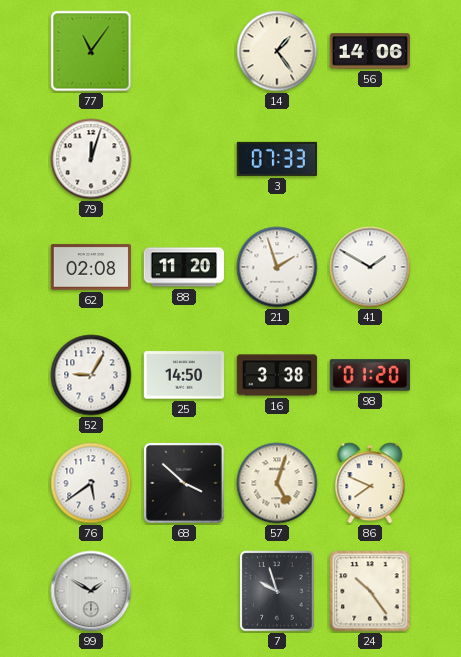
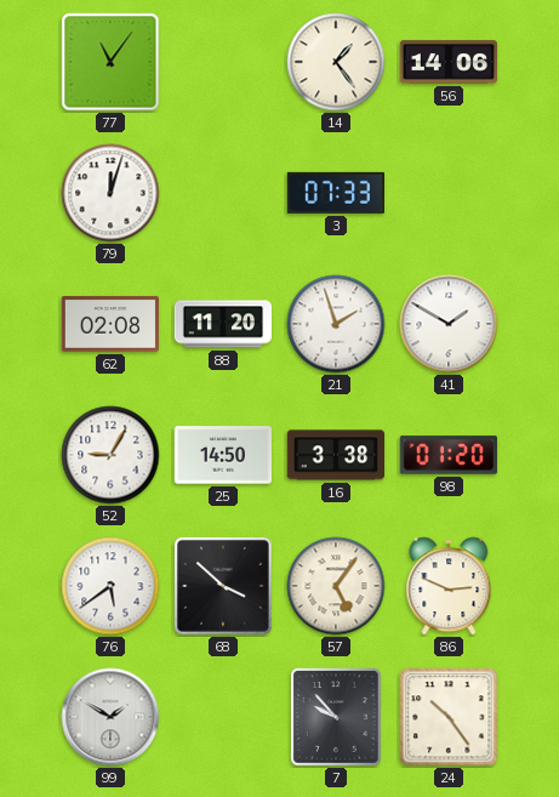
57: 5:03 -> 5:06
86: 7:49 -> 2:49
7: 9:57 -> 9:53
